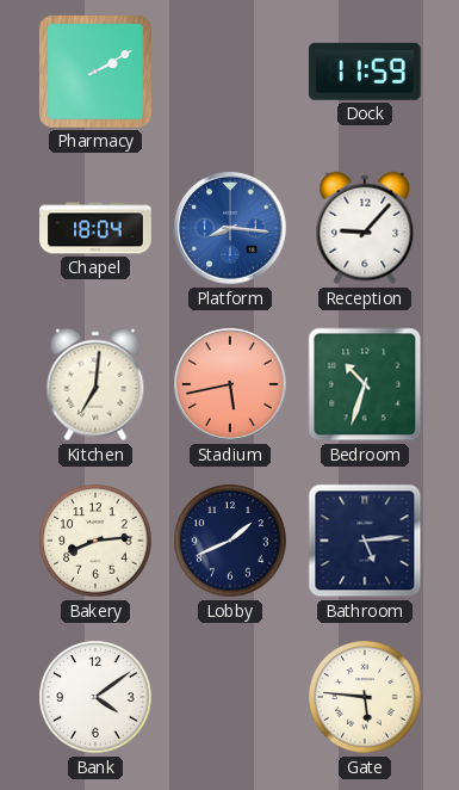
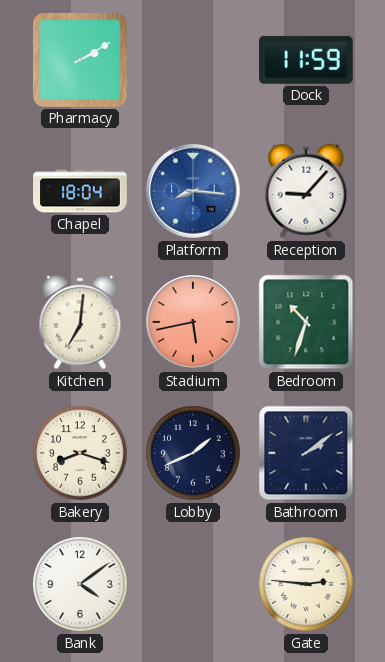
Bakery: 8:14 -> 8:18
Bathroom: 5:14 -> 2:09
Gate: 5:46 -> 2:46
